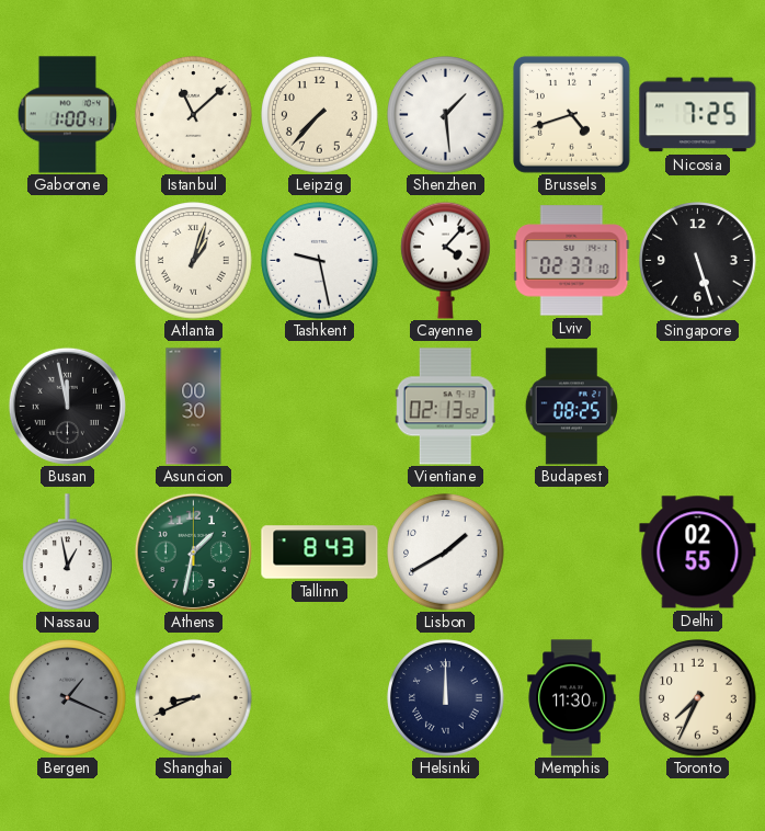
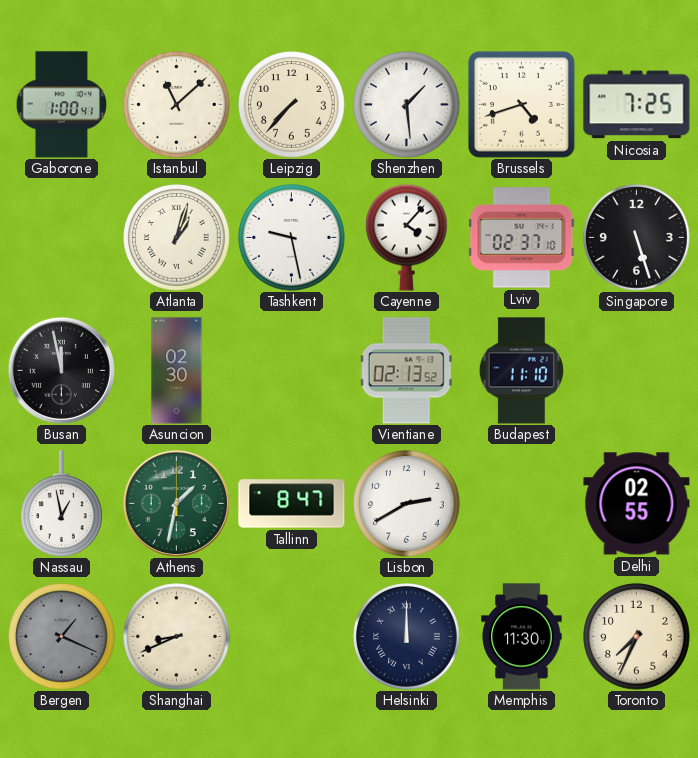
Asuncion: 00:30 -> 02:30
Budapest: 08:25 -> 11:10
Tallinn: 8:43 -> 8:47
Lisbon: 1:40 -> 2:40
